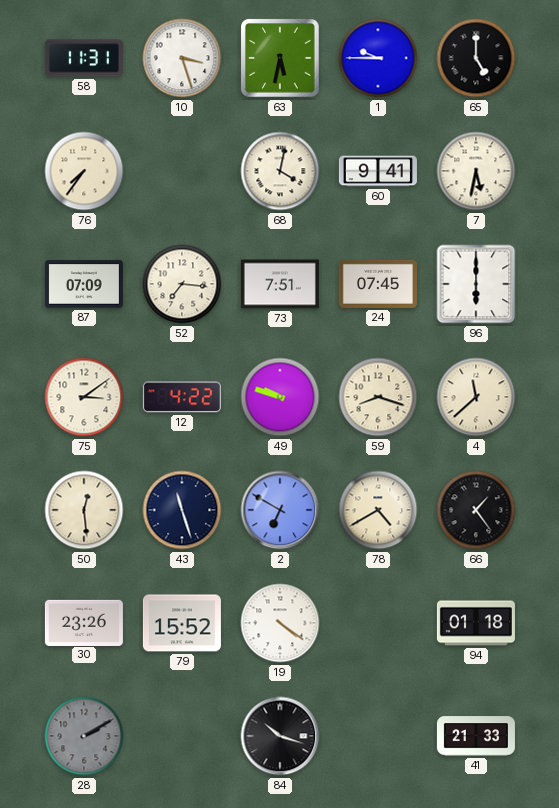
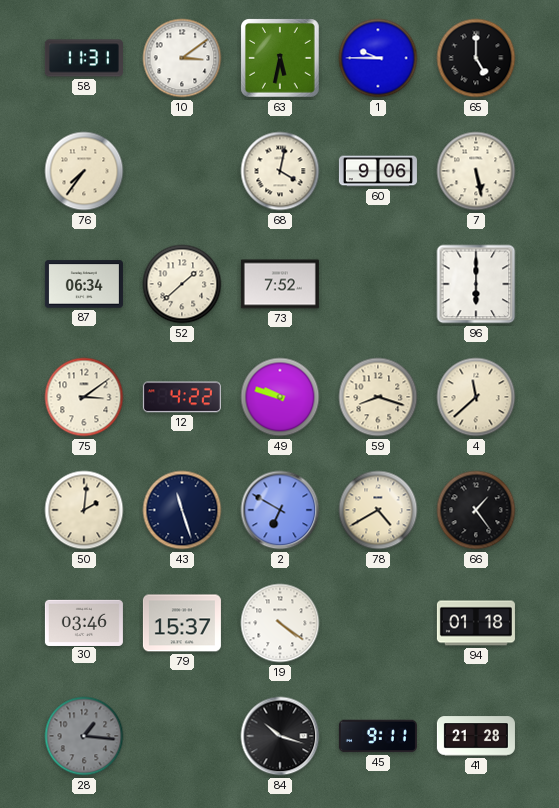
10: 3:27 -> 3:09
60: 9:41 -> 9:06
7: 5:32 -> 5:28
87: 07:09 -> 06:34
52: 7:16 -> 1:38
73: 7:51 -> 7:52
24: 07:45 -> none
50: 12:29 -> 2:01
30: 23:26 -> 03:46
79: 15:52 -> 15:37
28: 2:10 -> 1:16
45: none -> 9:11
41: 21:33 -> 21:28
